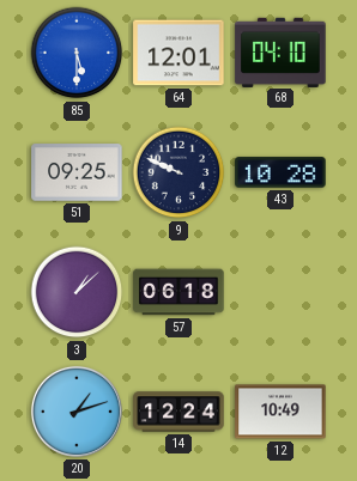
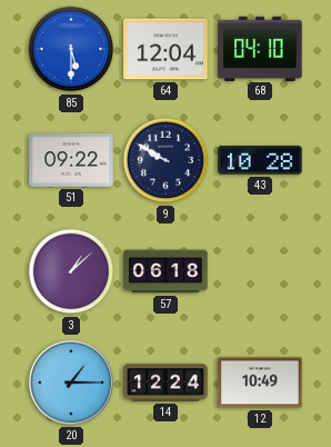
64: 12:01 -> 12:04
51: 09:25 -> 09:22
9: 9:49 -> 9:50
20: 1:12 -> 1:15
